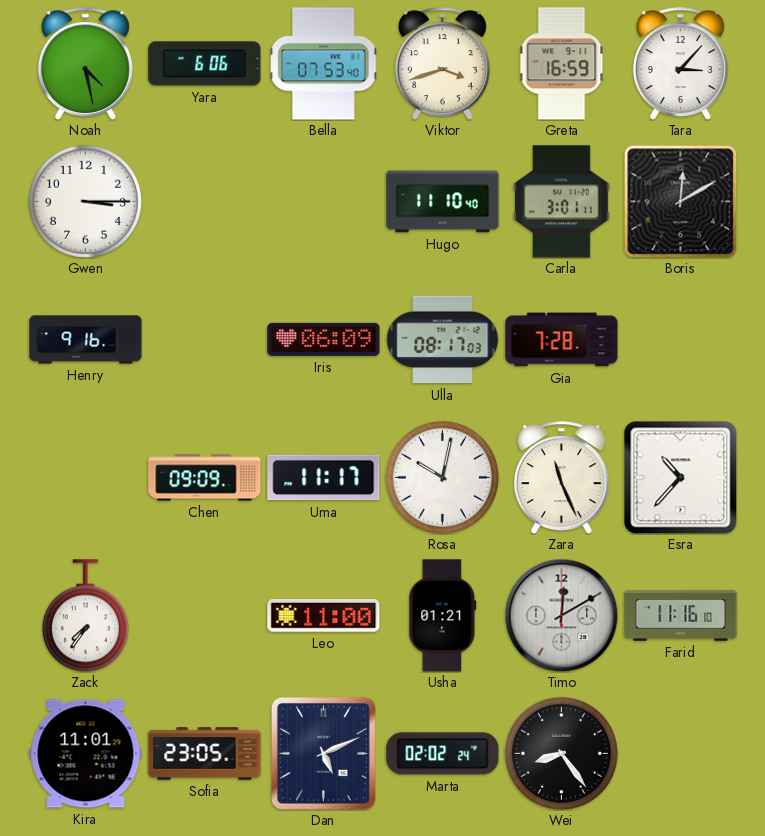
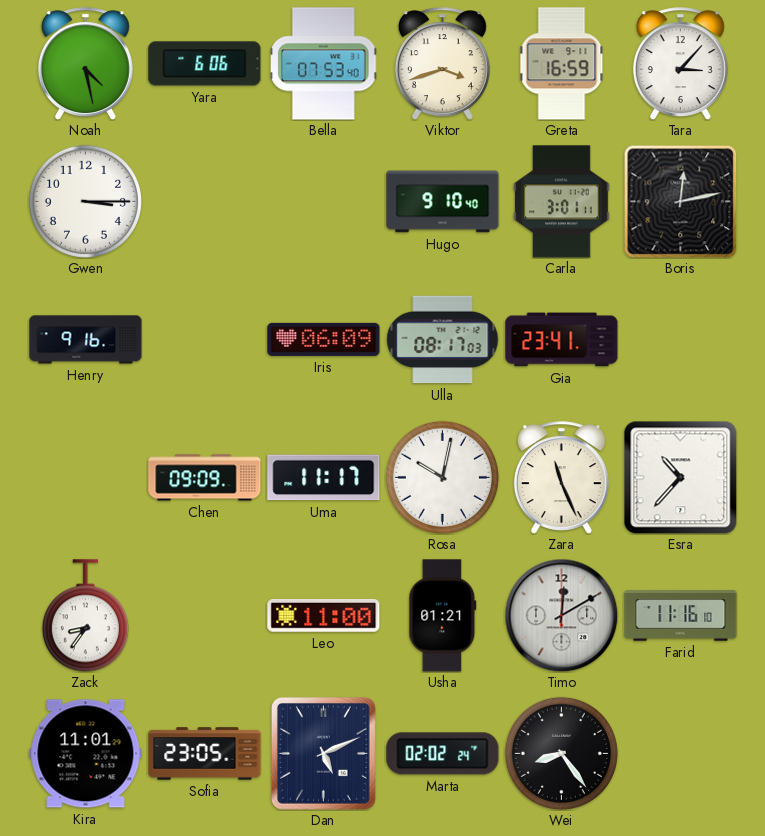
Hugo: 11:10 -> 9:10
Boris: 12:10 -> 12:13
Gia: 7:28 -> 23:41
Zack: 7:36 -> 8:36
